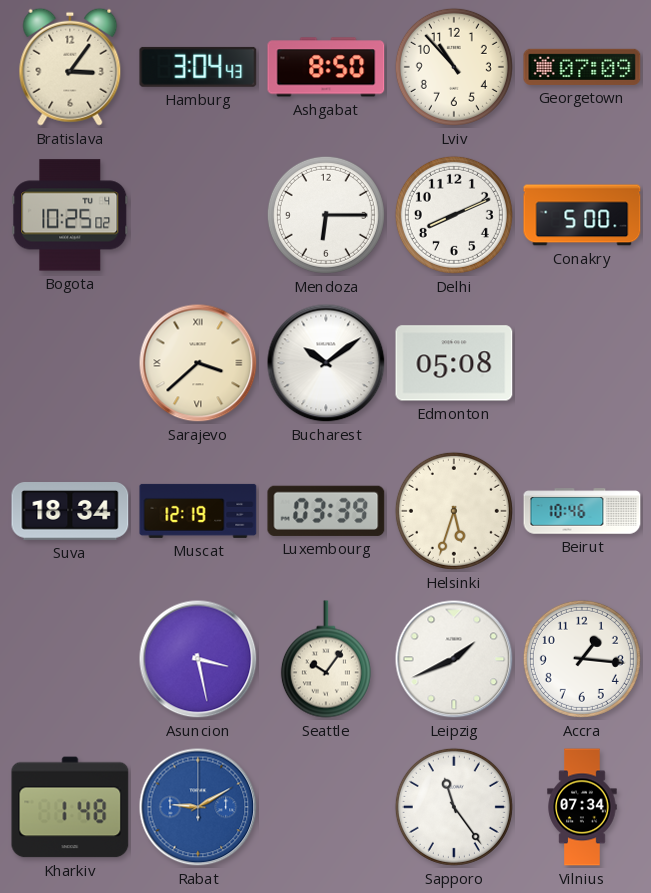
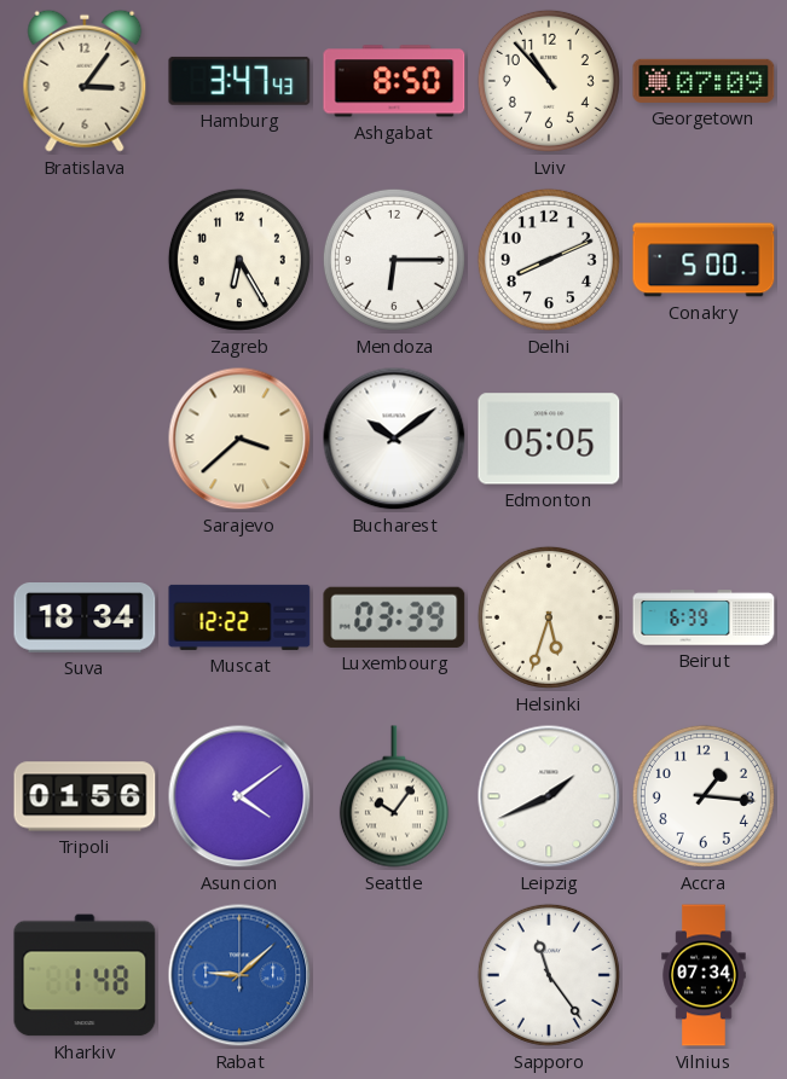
Hamburg: 3:04 -> 3:47
Bogota: 10:25 -> none
Zagreb: none -> 6:25
Edmonton: 05:08 -> 05:05
Muscat: 12:19 -> 12:22
Beirut: 10:46 -> 6:39
Tripoli: none -> 01:56
Asuncion: 3:28 -> 4:09
Rabat: 9:10 -> 9:08
